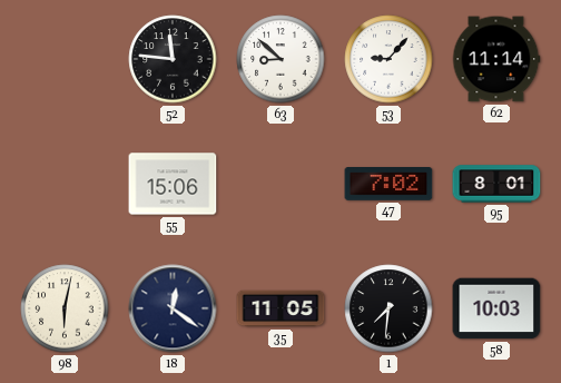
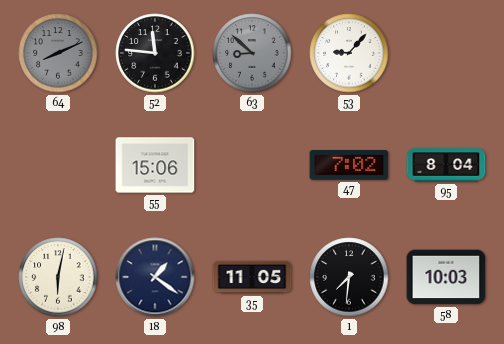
64: none -> 8:11
63 dial: white -> grey
62: 11:14 -> none
95: 8:01 -> 8:04
18: 12:21 -> 1:21
